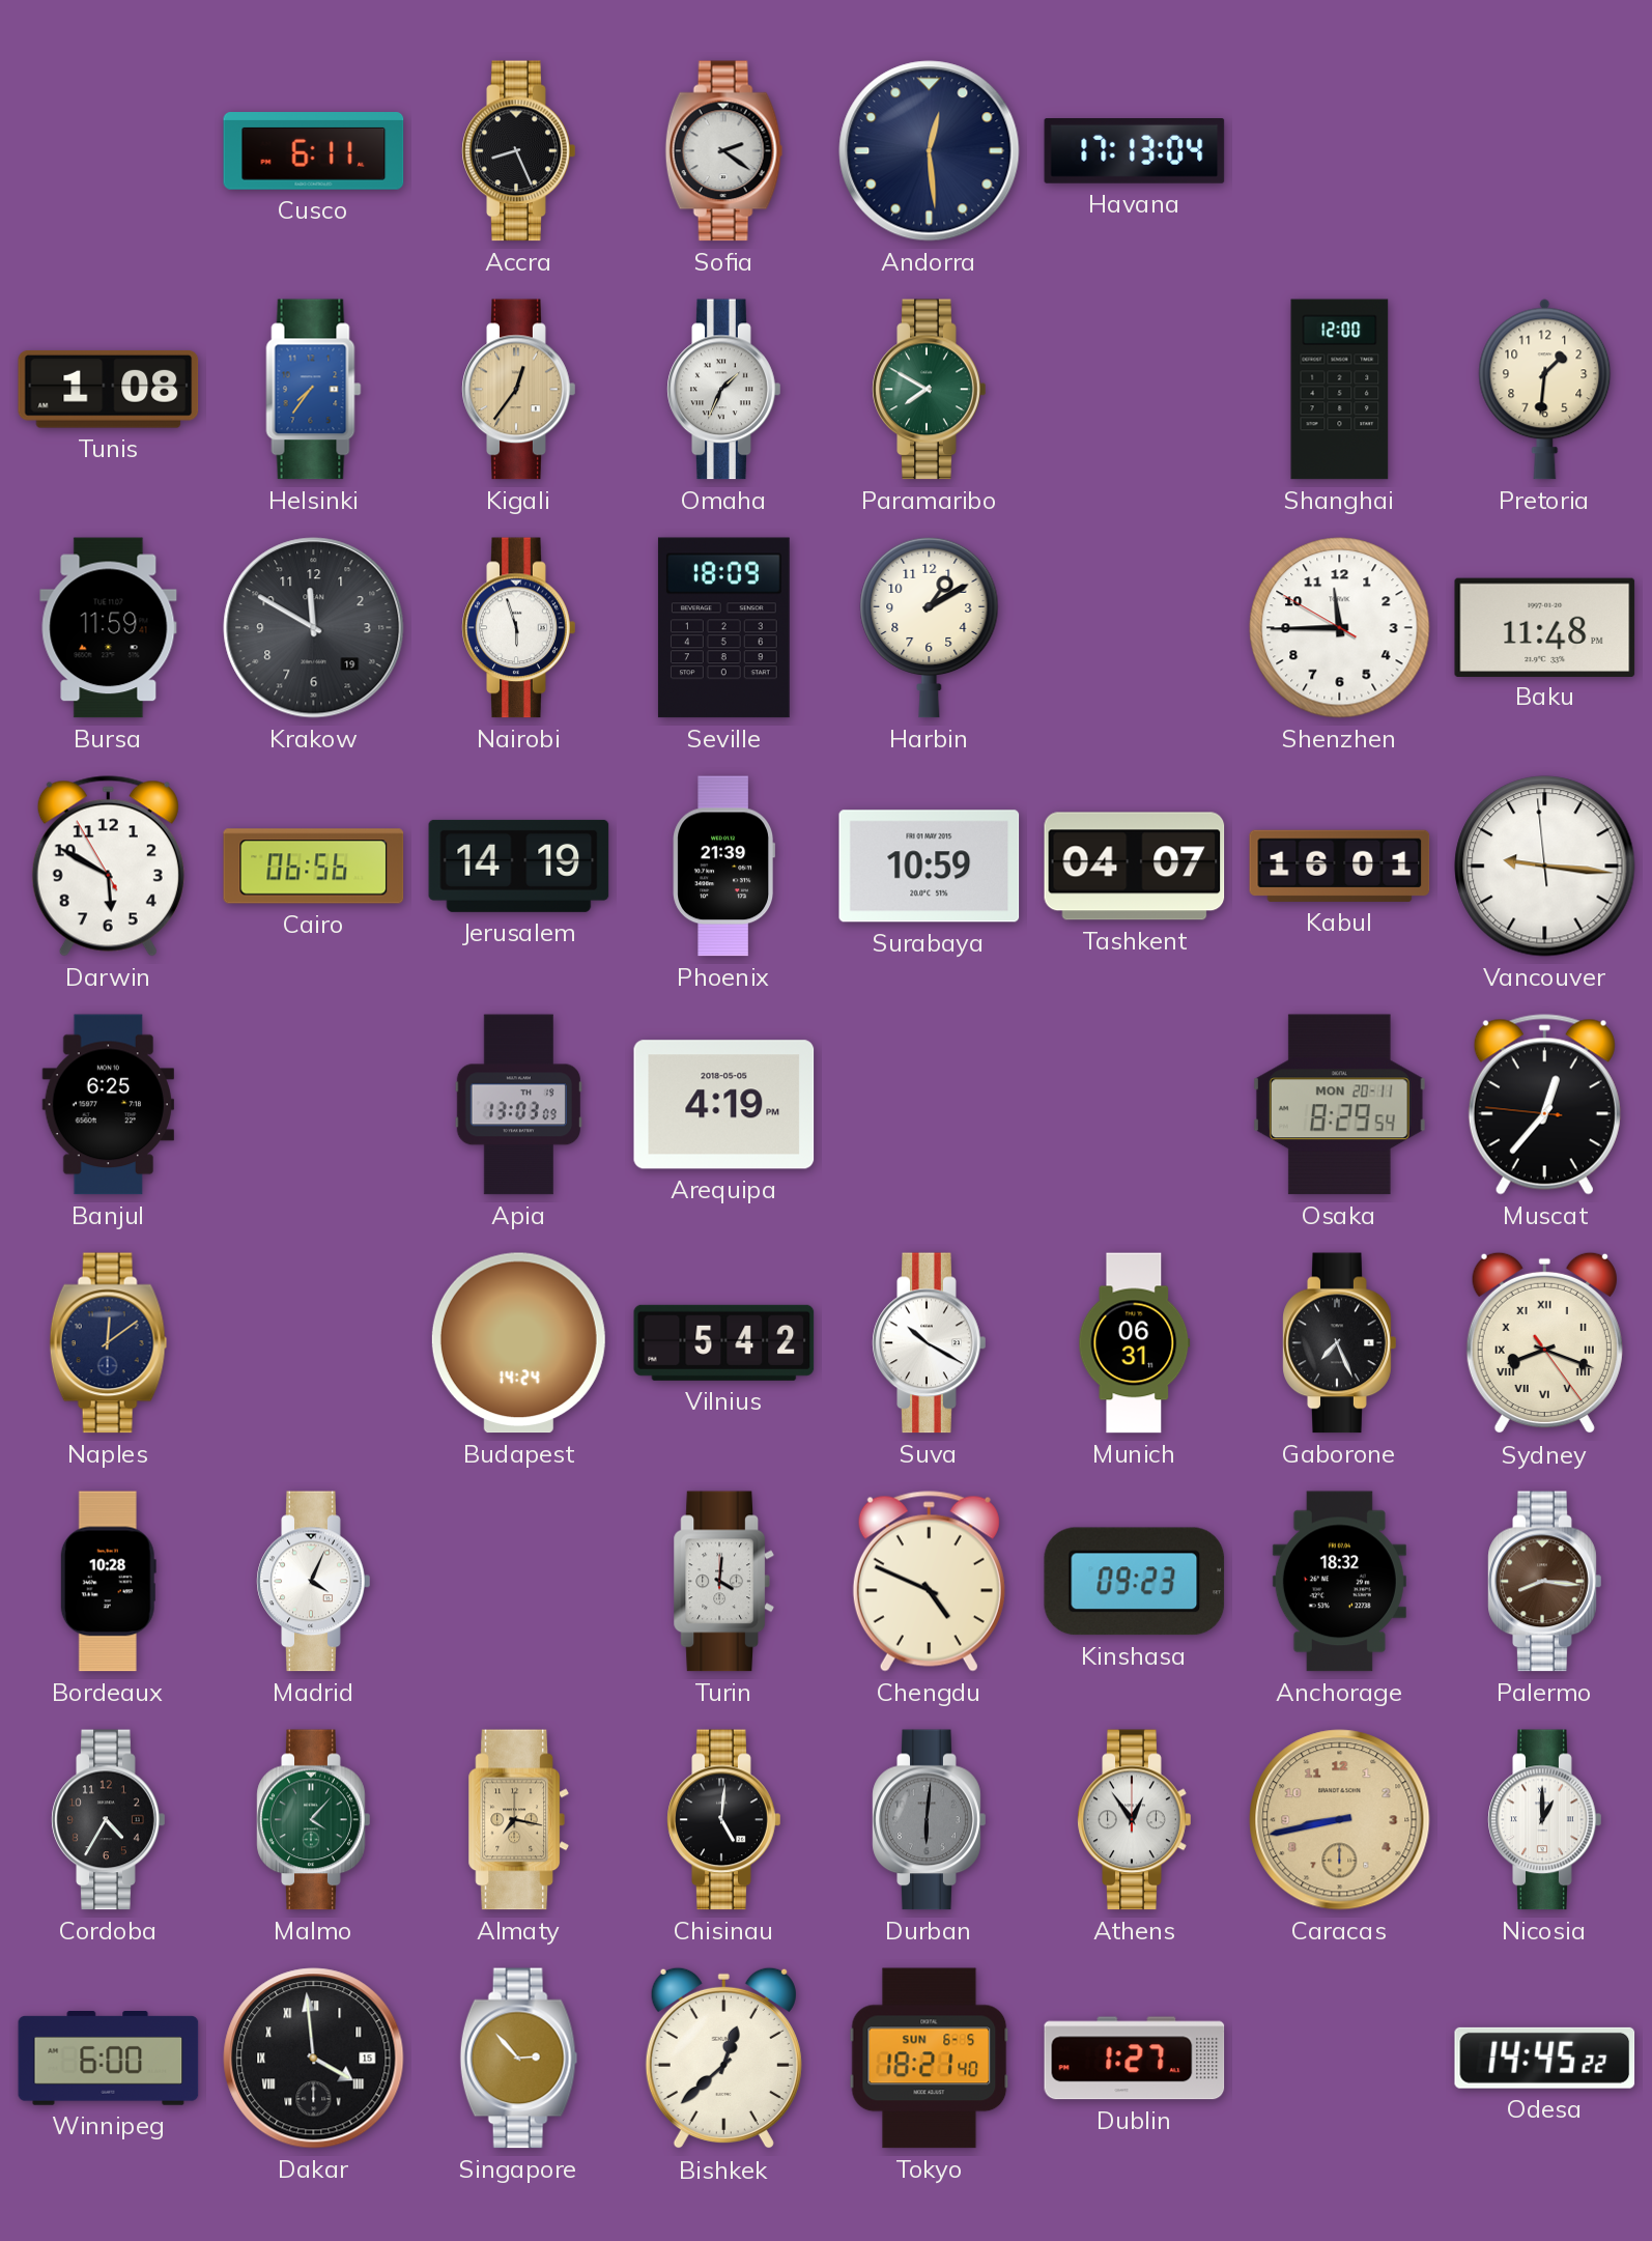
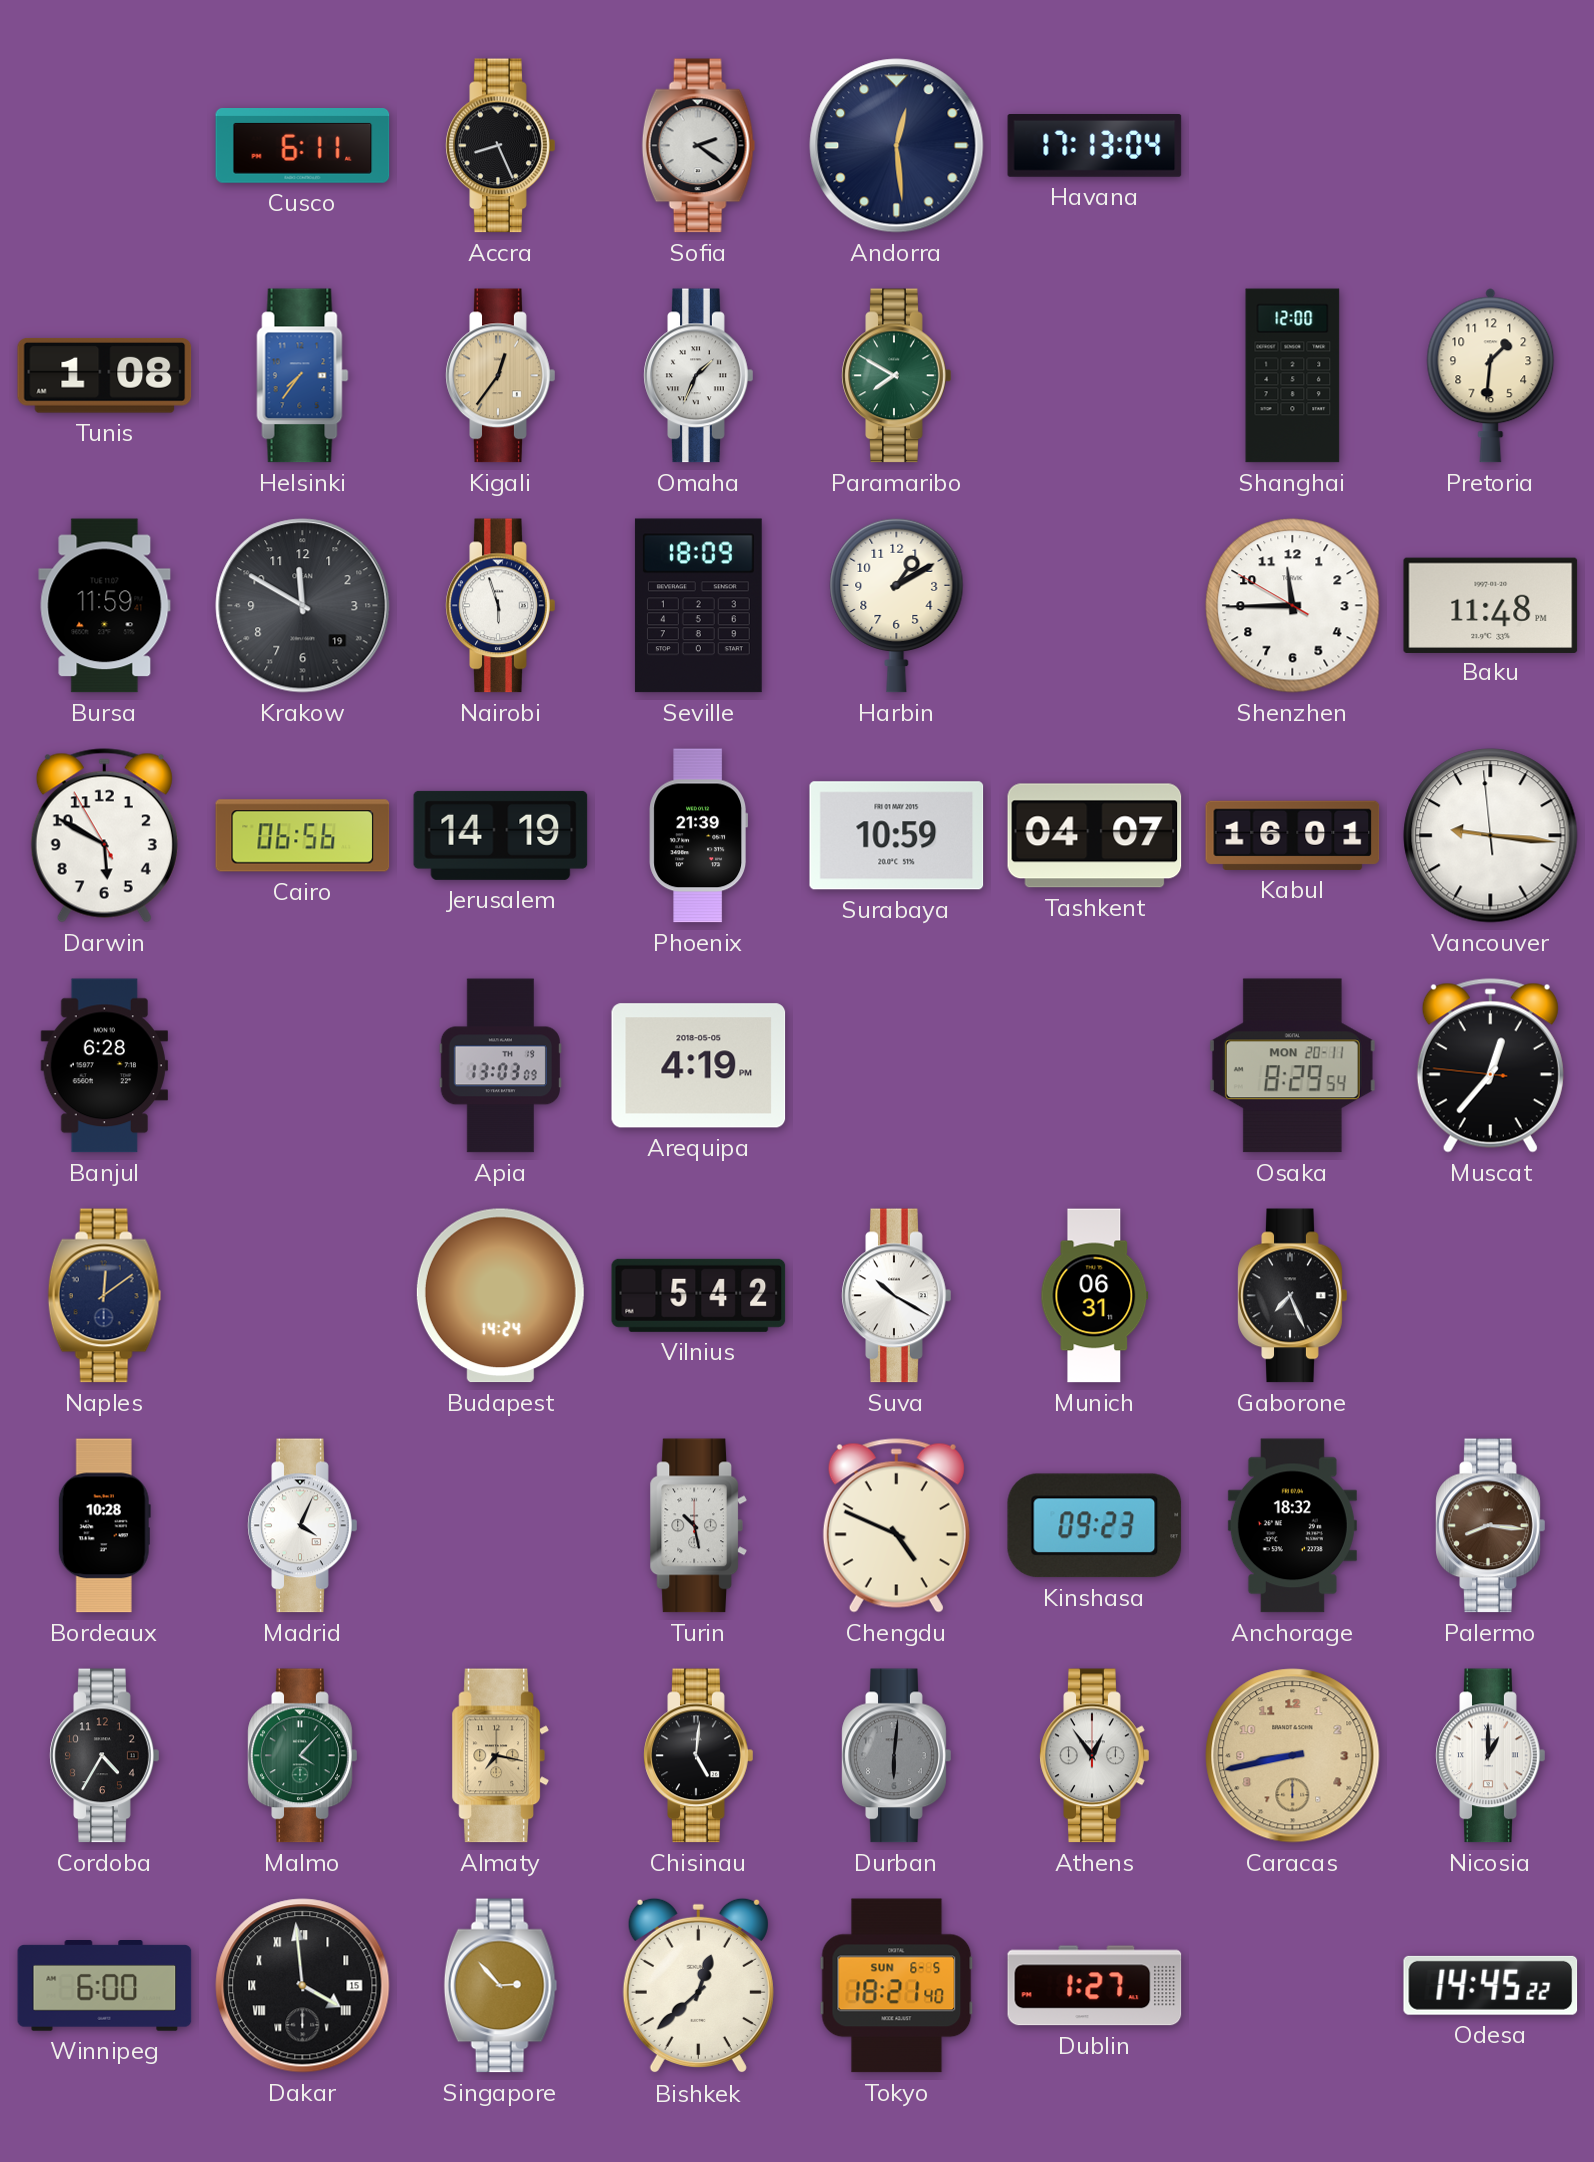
Banjul: 6:25 -> 6:28
Sydney: 8:18 -> none
Turin: 4:01 -> 10:28
